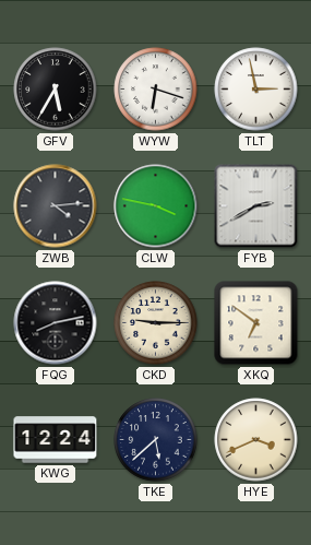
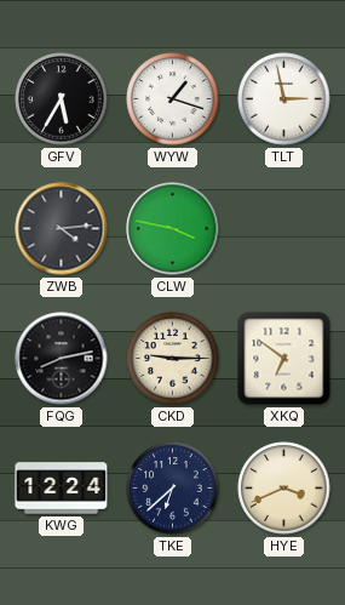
WYW: 6:18 -> 1:18
FYB: 2:40 -> none
TKE: 5:38 -> 6:38
